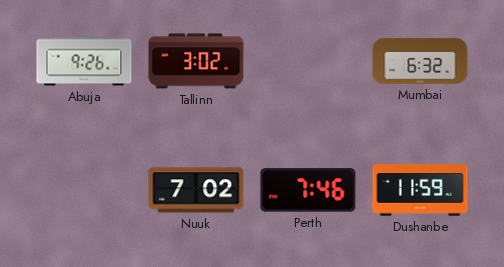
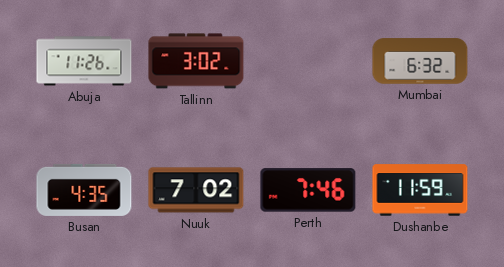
Abuja: 9:26 -> 11:26
Busan: none -> 4:35
